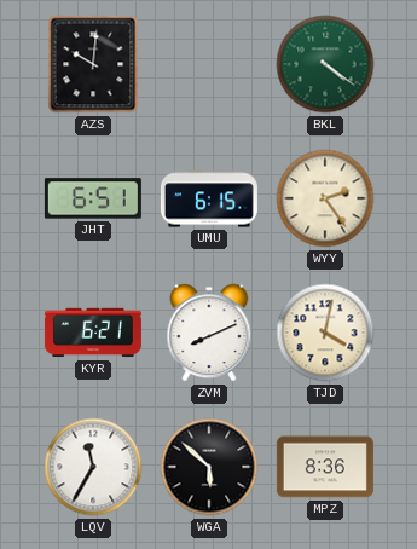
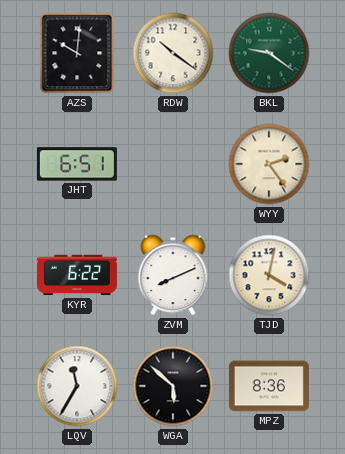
RDW: none -> 10:21
BKL: 4:21 -> 9:21
UMU: 6:15 -> none
KYR: 6:21 -> 6:22
